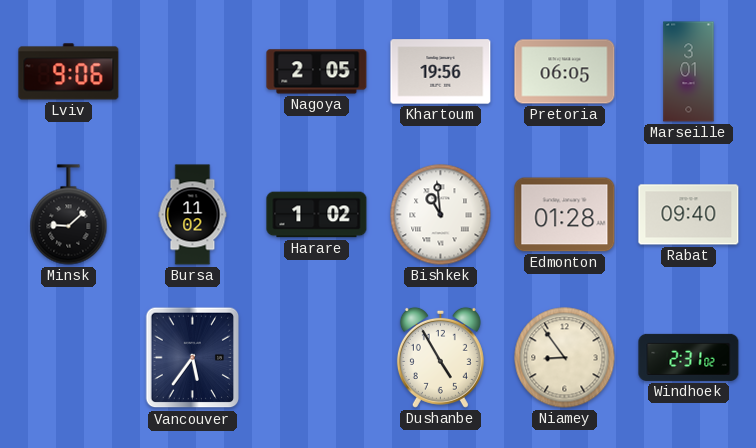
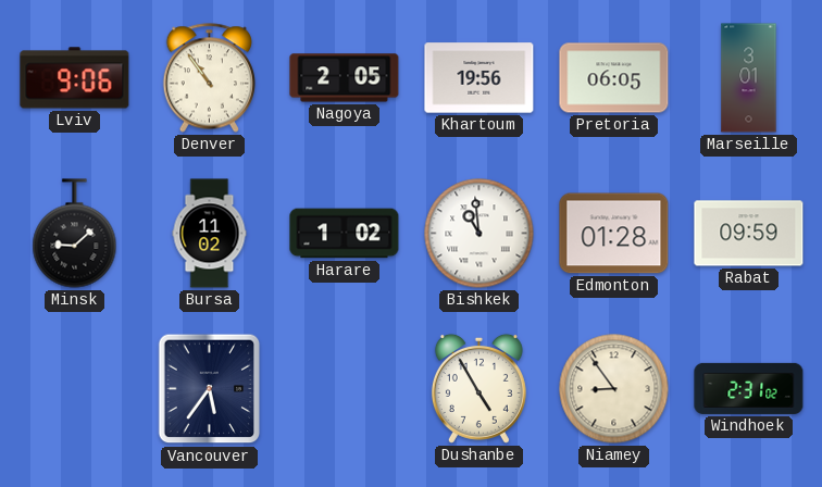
Denver: none -> 10:54
Rabat: 09:40 -> 09:59
